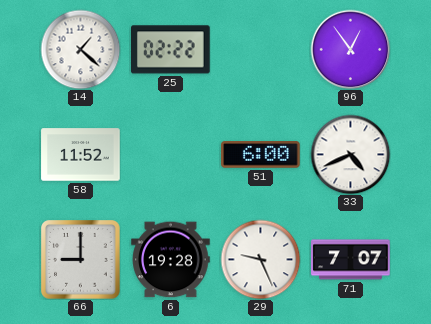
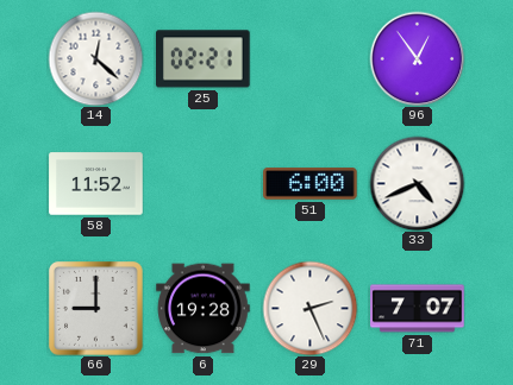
14: 1:22 -> 12:22
25: 02:22 -> 02:21
29: 9:26 -> 2:26
